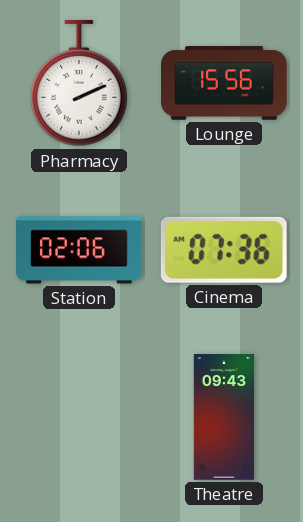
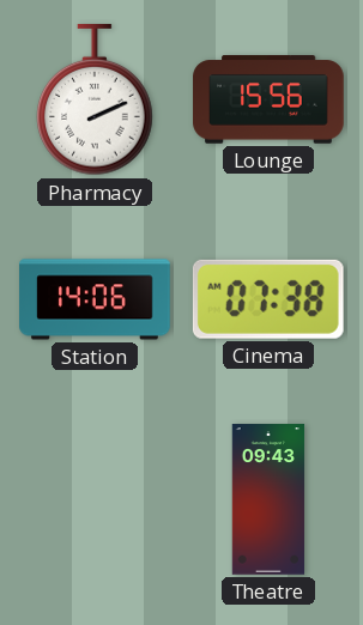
Station: 02:06 -> 14:06
Cinema: 07:36 -> 07:38
